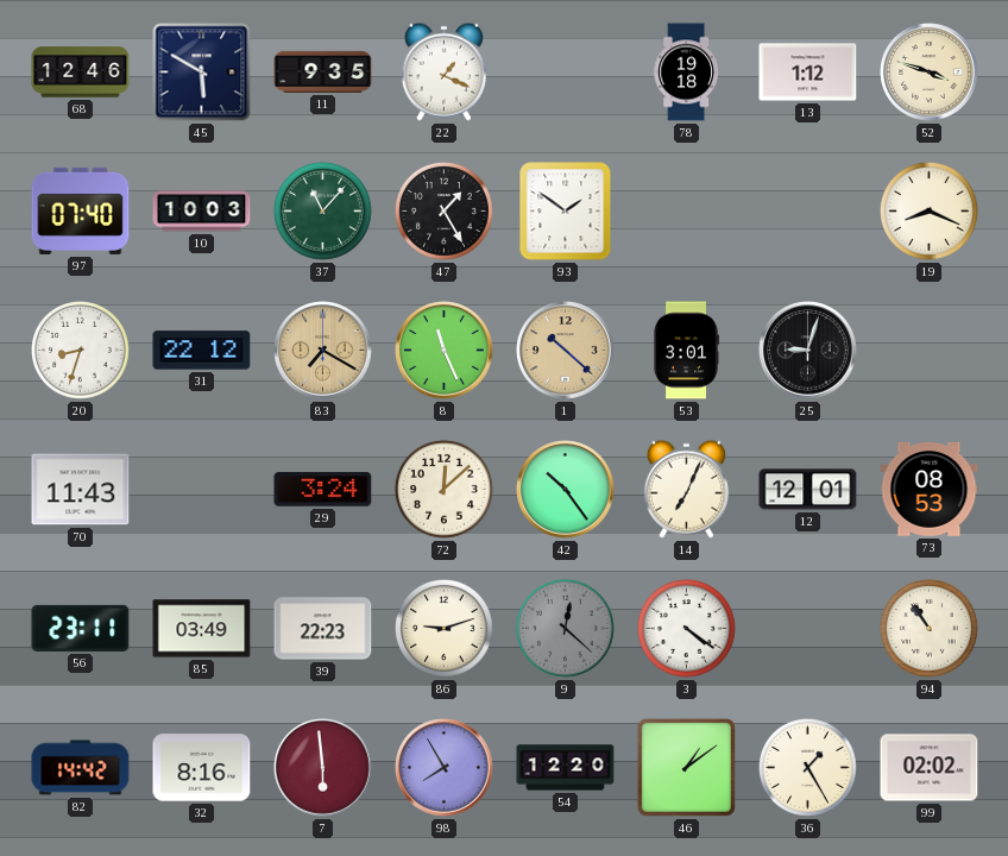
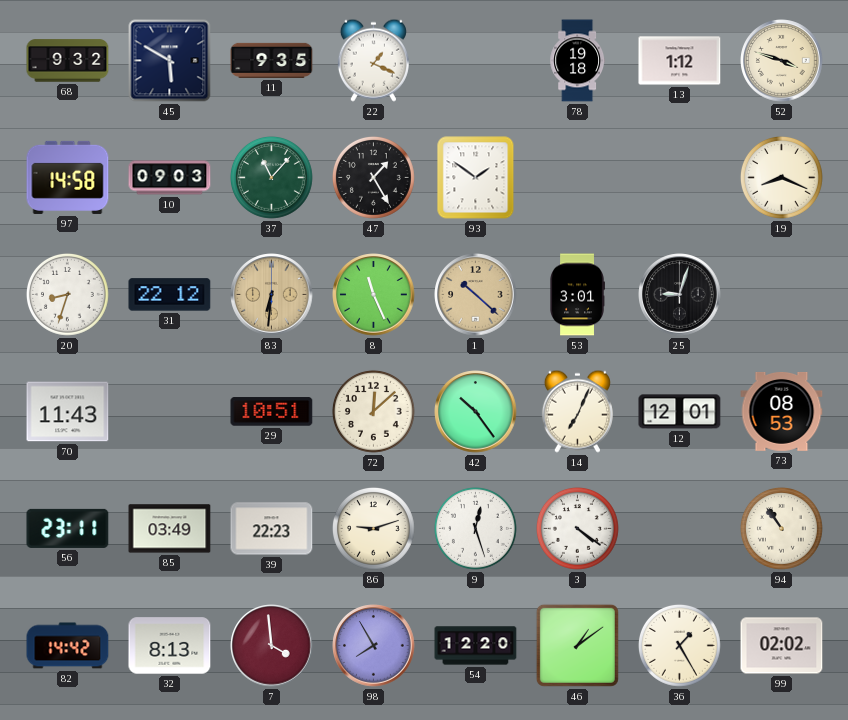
68: 12:46 -> 9:32
97: 07:40 -> 14:58
10: 10:03 -> 09:03
83: 7:20 -> 6:31
29: 3:24 -> 10:51
9: 12:22 -> 12:27
9 dial: grey -> white
32: 8:16 -> 8:13
7: 5:59 -> 3:59
